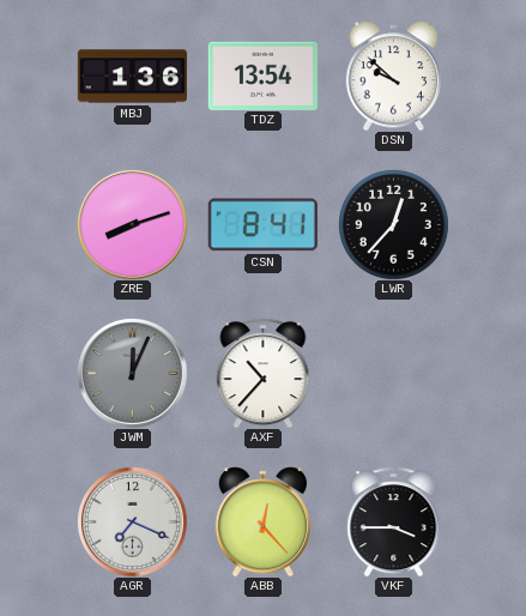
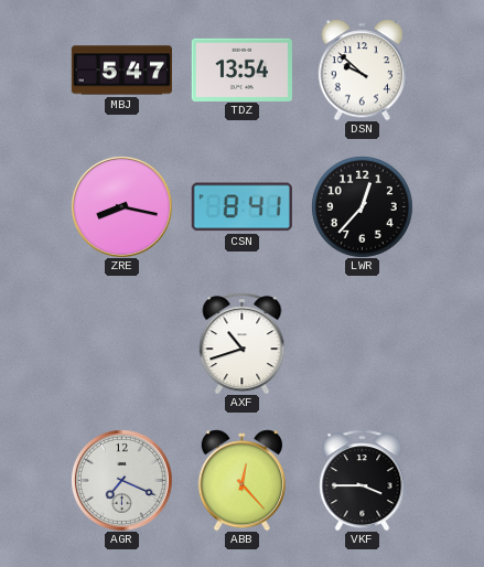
MBJ: 1:36 -> 5:47
ZRE: 8:12 -> 8:17
JWM: 12:04 -> none
AXF: 10:37 -> 10:42
